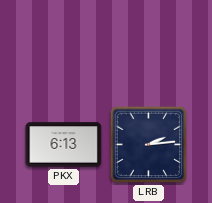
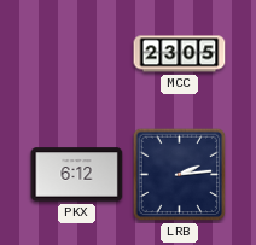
MCC: none -> 23:05
PKX: 6:13 -> 6:12
